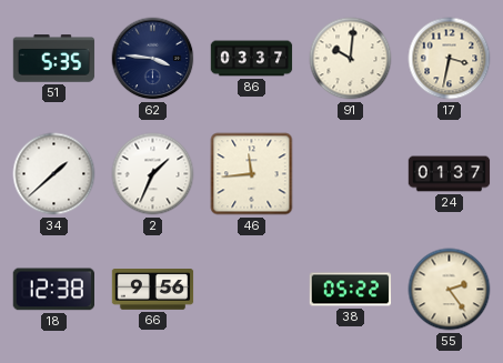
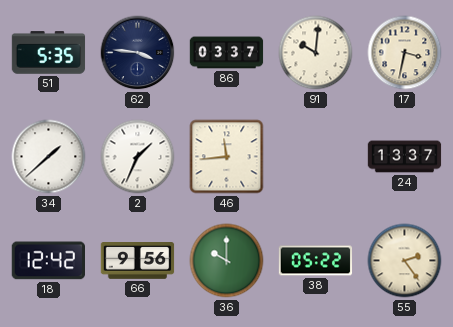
24: 01:37 -> 13:37
18: 12:38 -> 12:42
36: none -> 10:00
